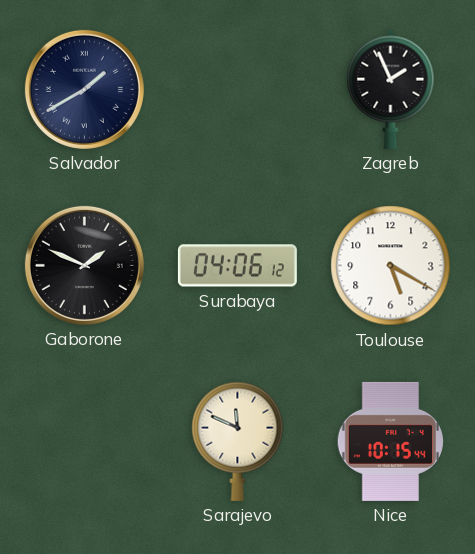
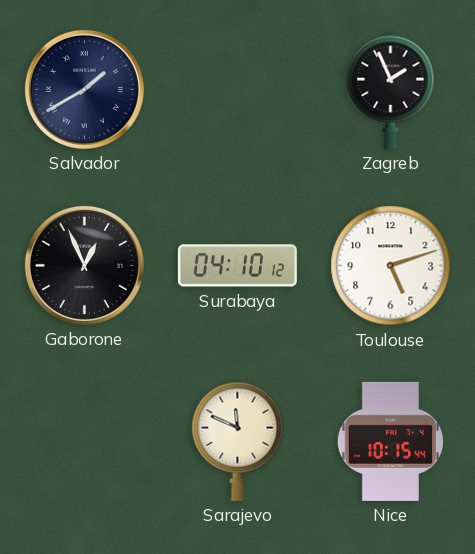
Gaborone: 1:49 -> 12:56
Surabaya: 04:06 -> 04:10
Toulouse: 5:20 -> 5:12
